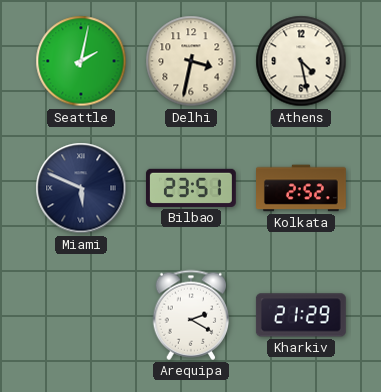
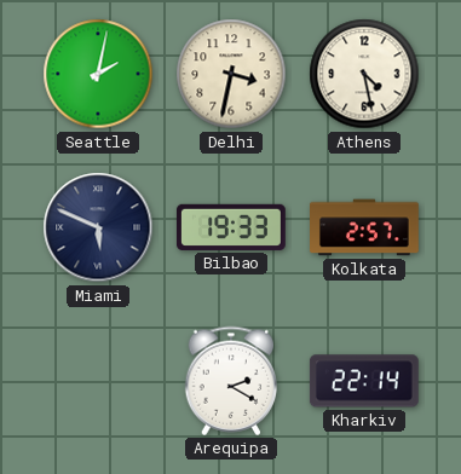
Bilbao: 23:51 -> 19:33
Kolkata: 2:52 -> 2:57
Kharkiv: 21:29 -> 22:14
